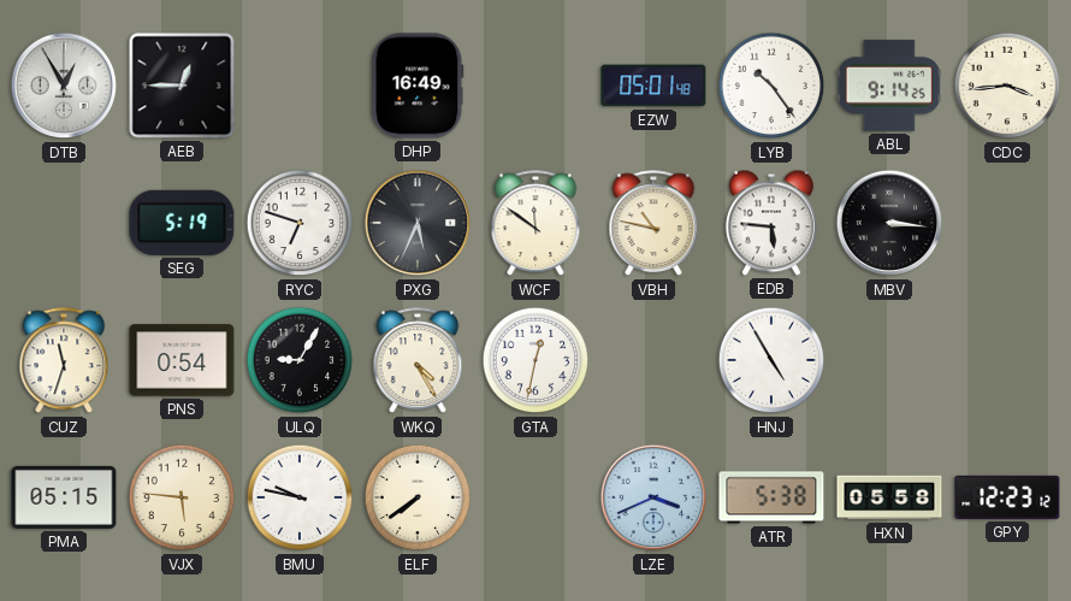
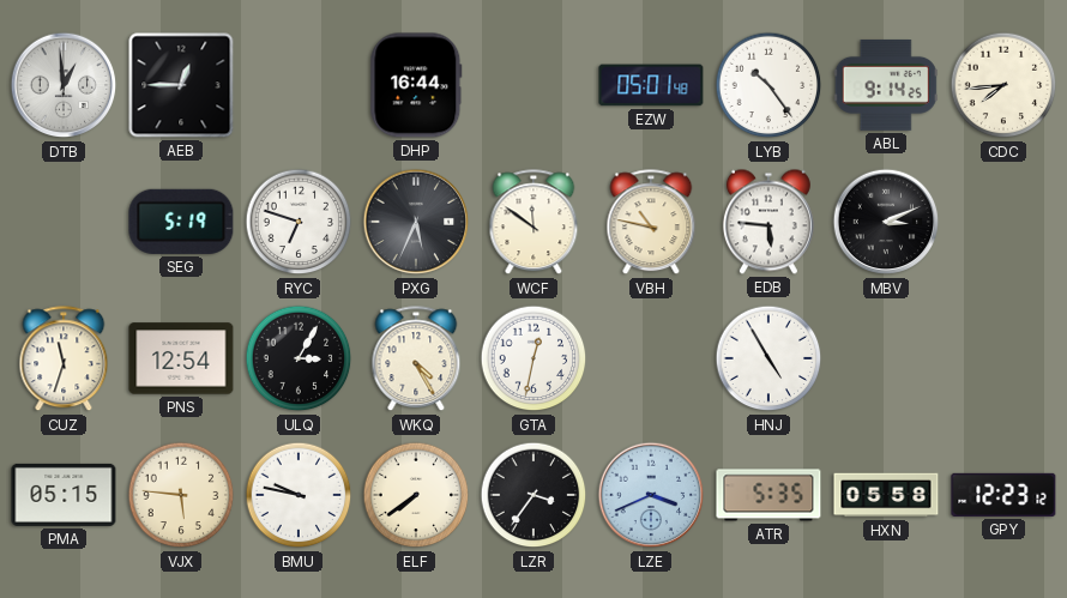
DTB: 12:55 -> 12:59
DHP: 16:49 -> 16:44
CDC: 3:44 -> 7:44
MBV: 3:16 -> 3:11
PNS: 0:54 -> 12:54
ULQ: 9:05 -> 3:05
LZR: none -> 3:36
ATR: 5:38 -> 5:35
